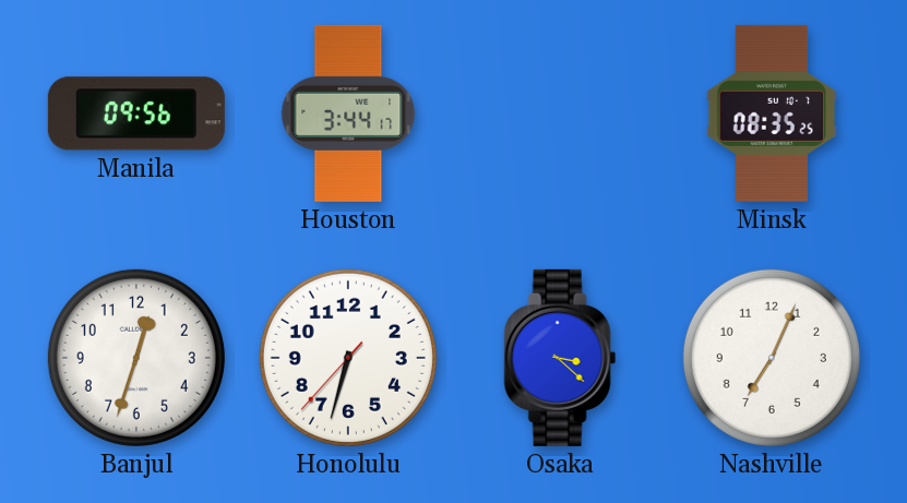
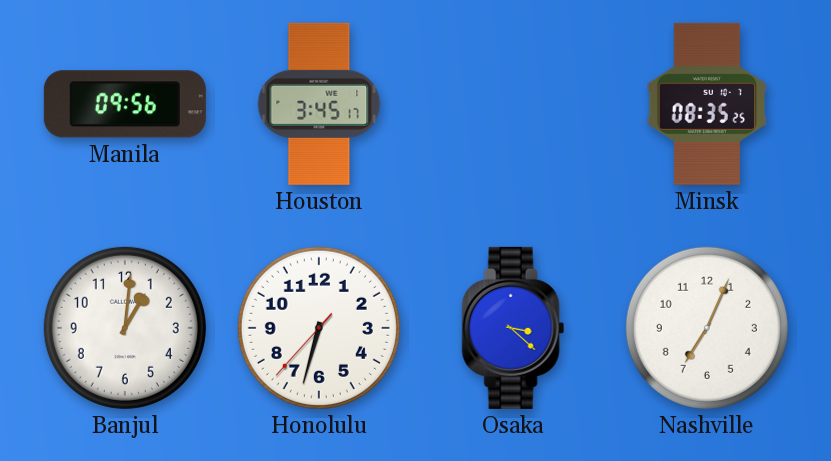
Houston: 3:44 -> 3:45
Banjul: 12:33 -> 1:01
